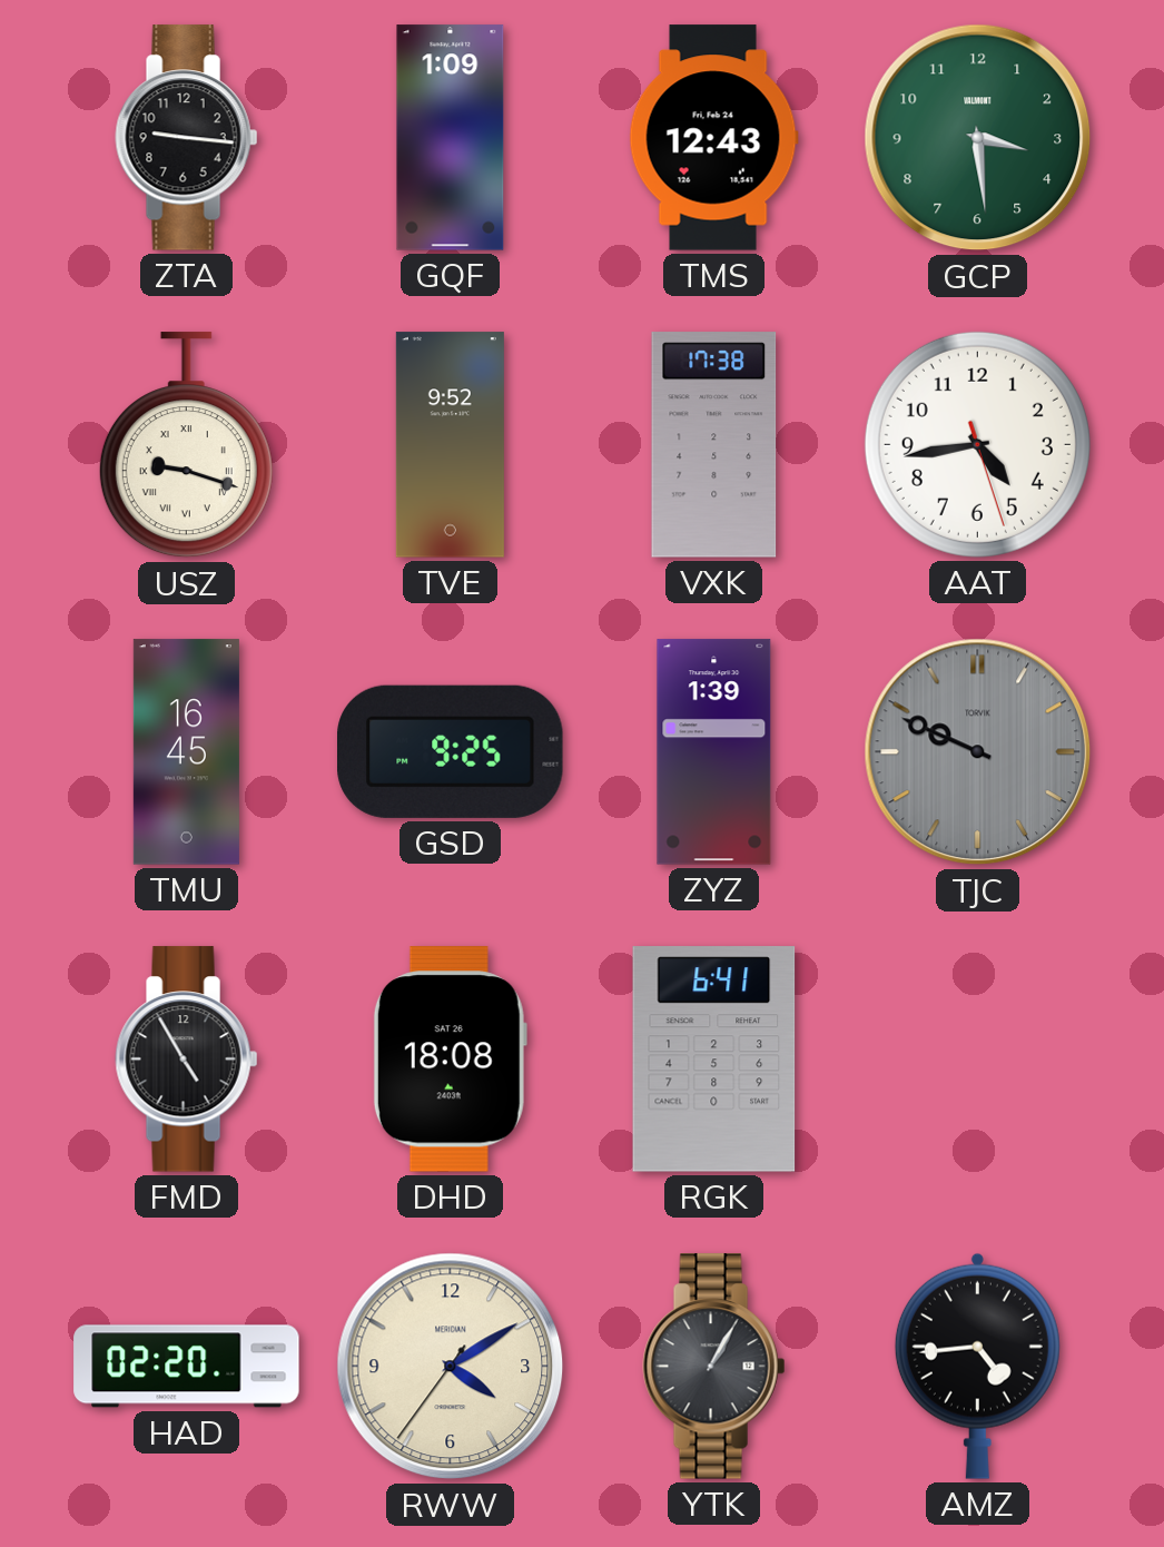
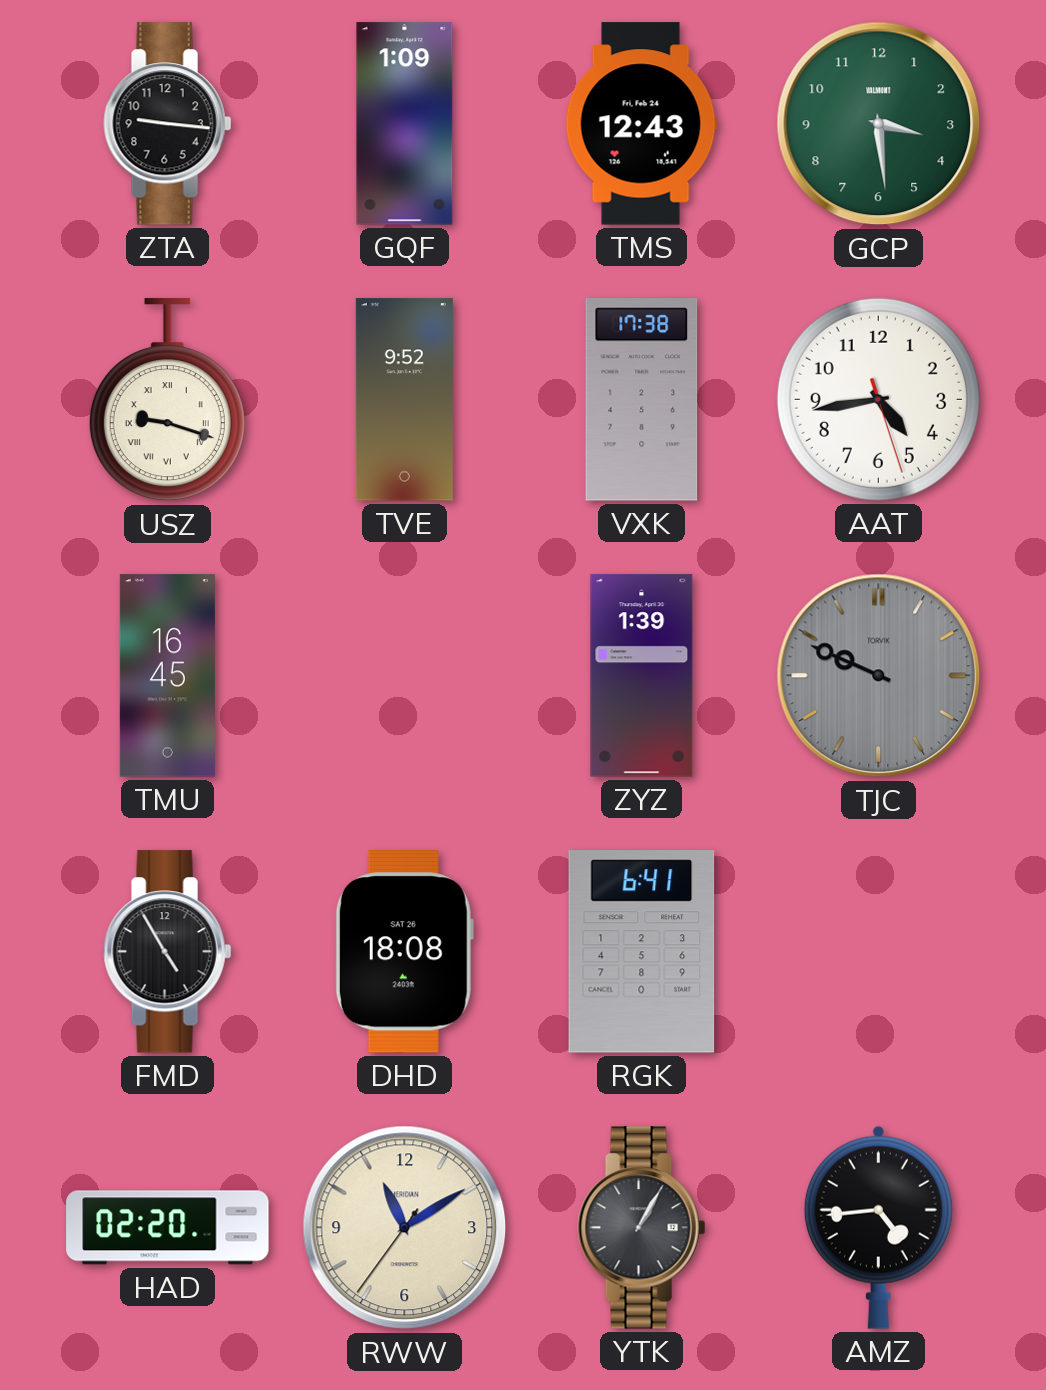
GSD: 9:25 -> none
RWW: 4:09 -> 11:09
